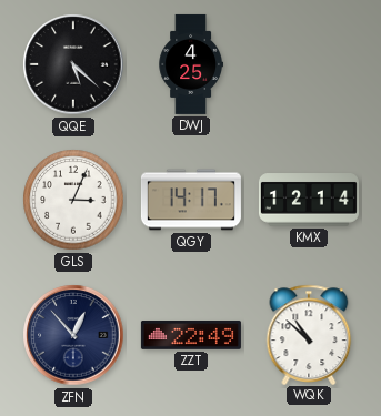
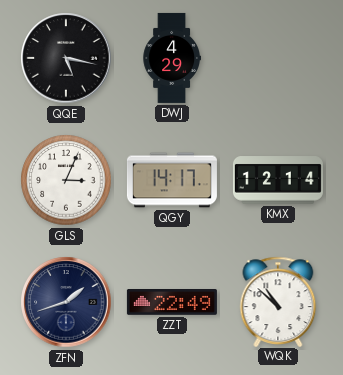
QQE: 5:22 -> 5:17
DWJ: 4:25 -> 4:29
ZFN: 12:53 -> 1:42
